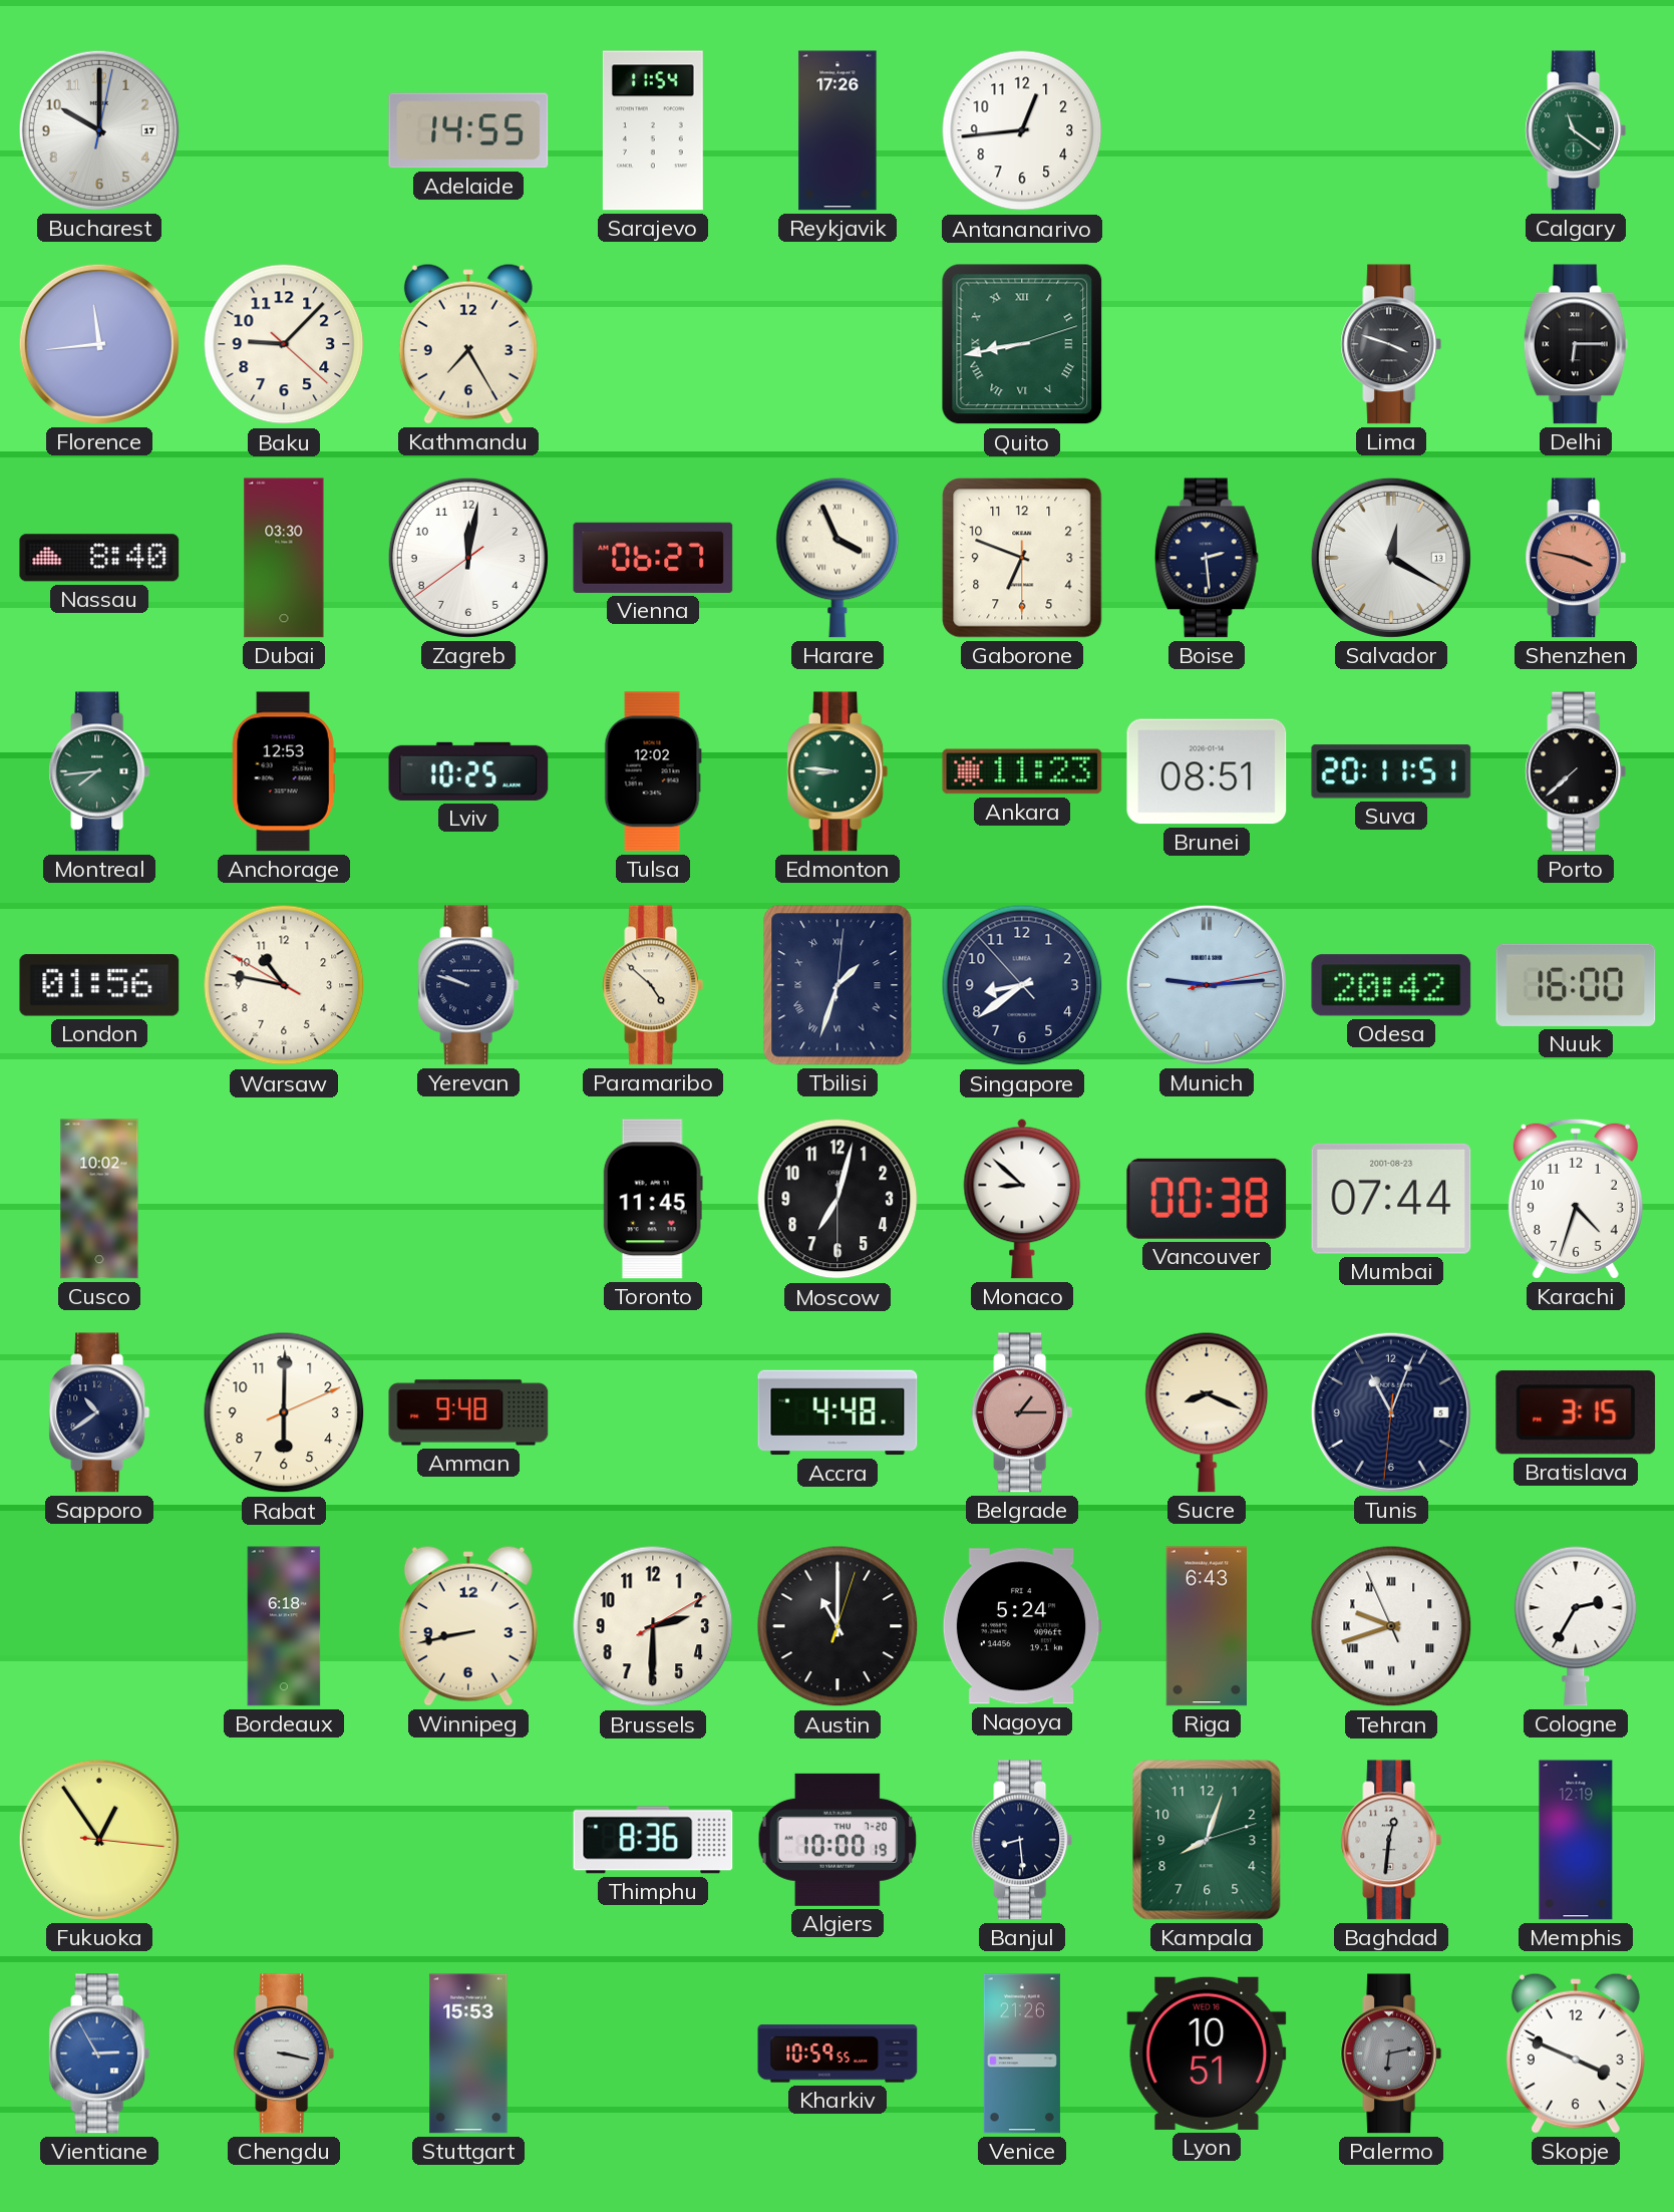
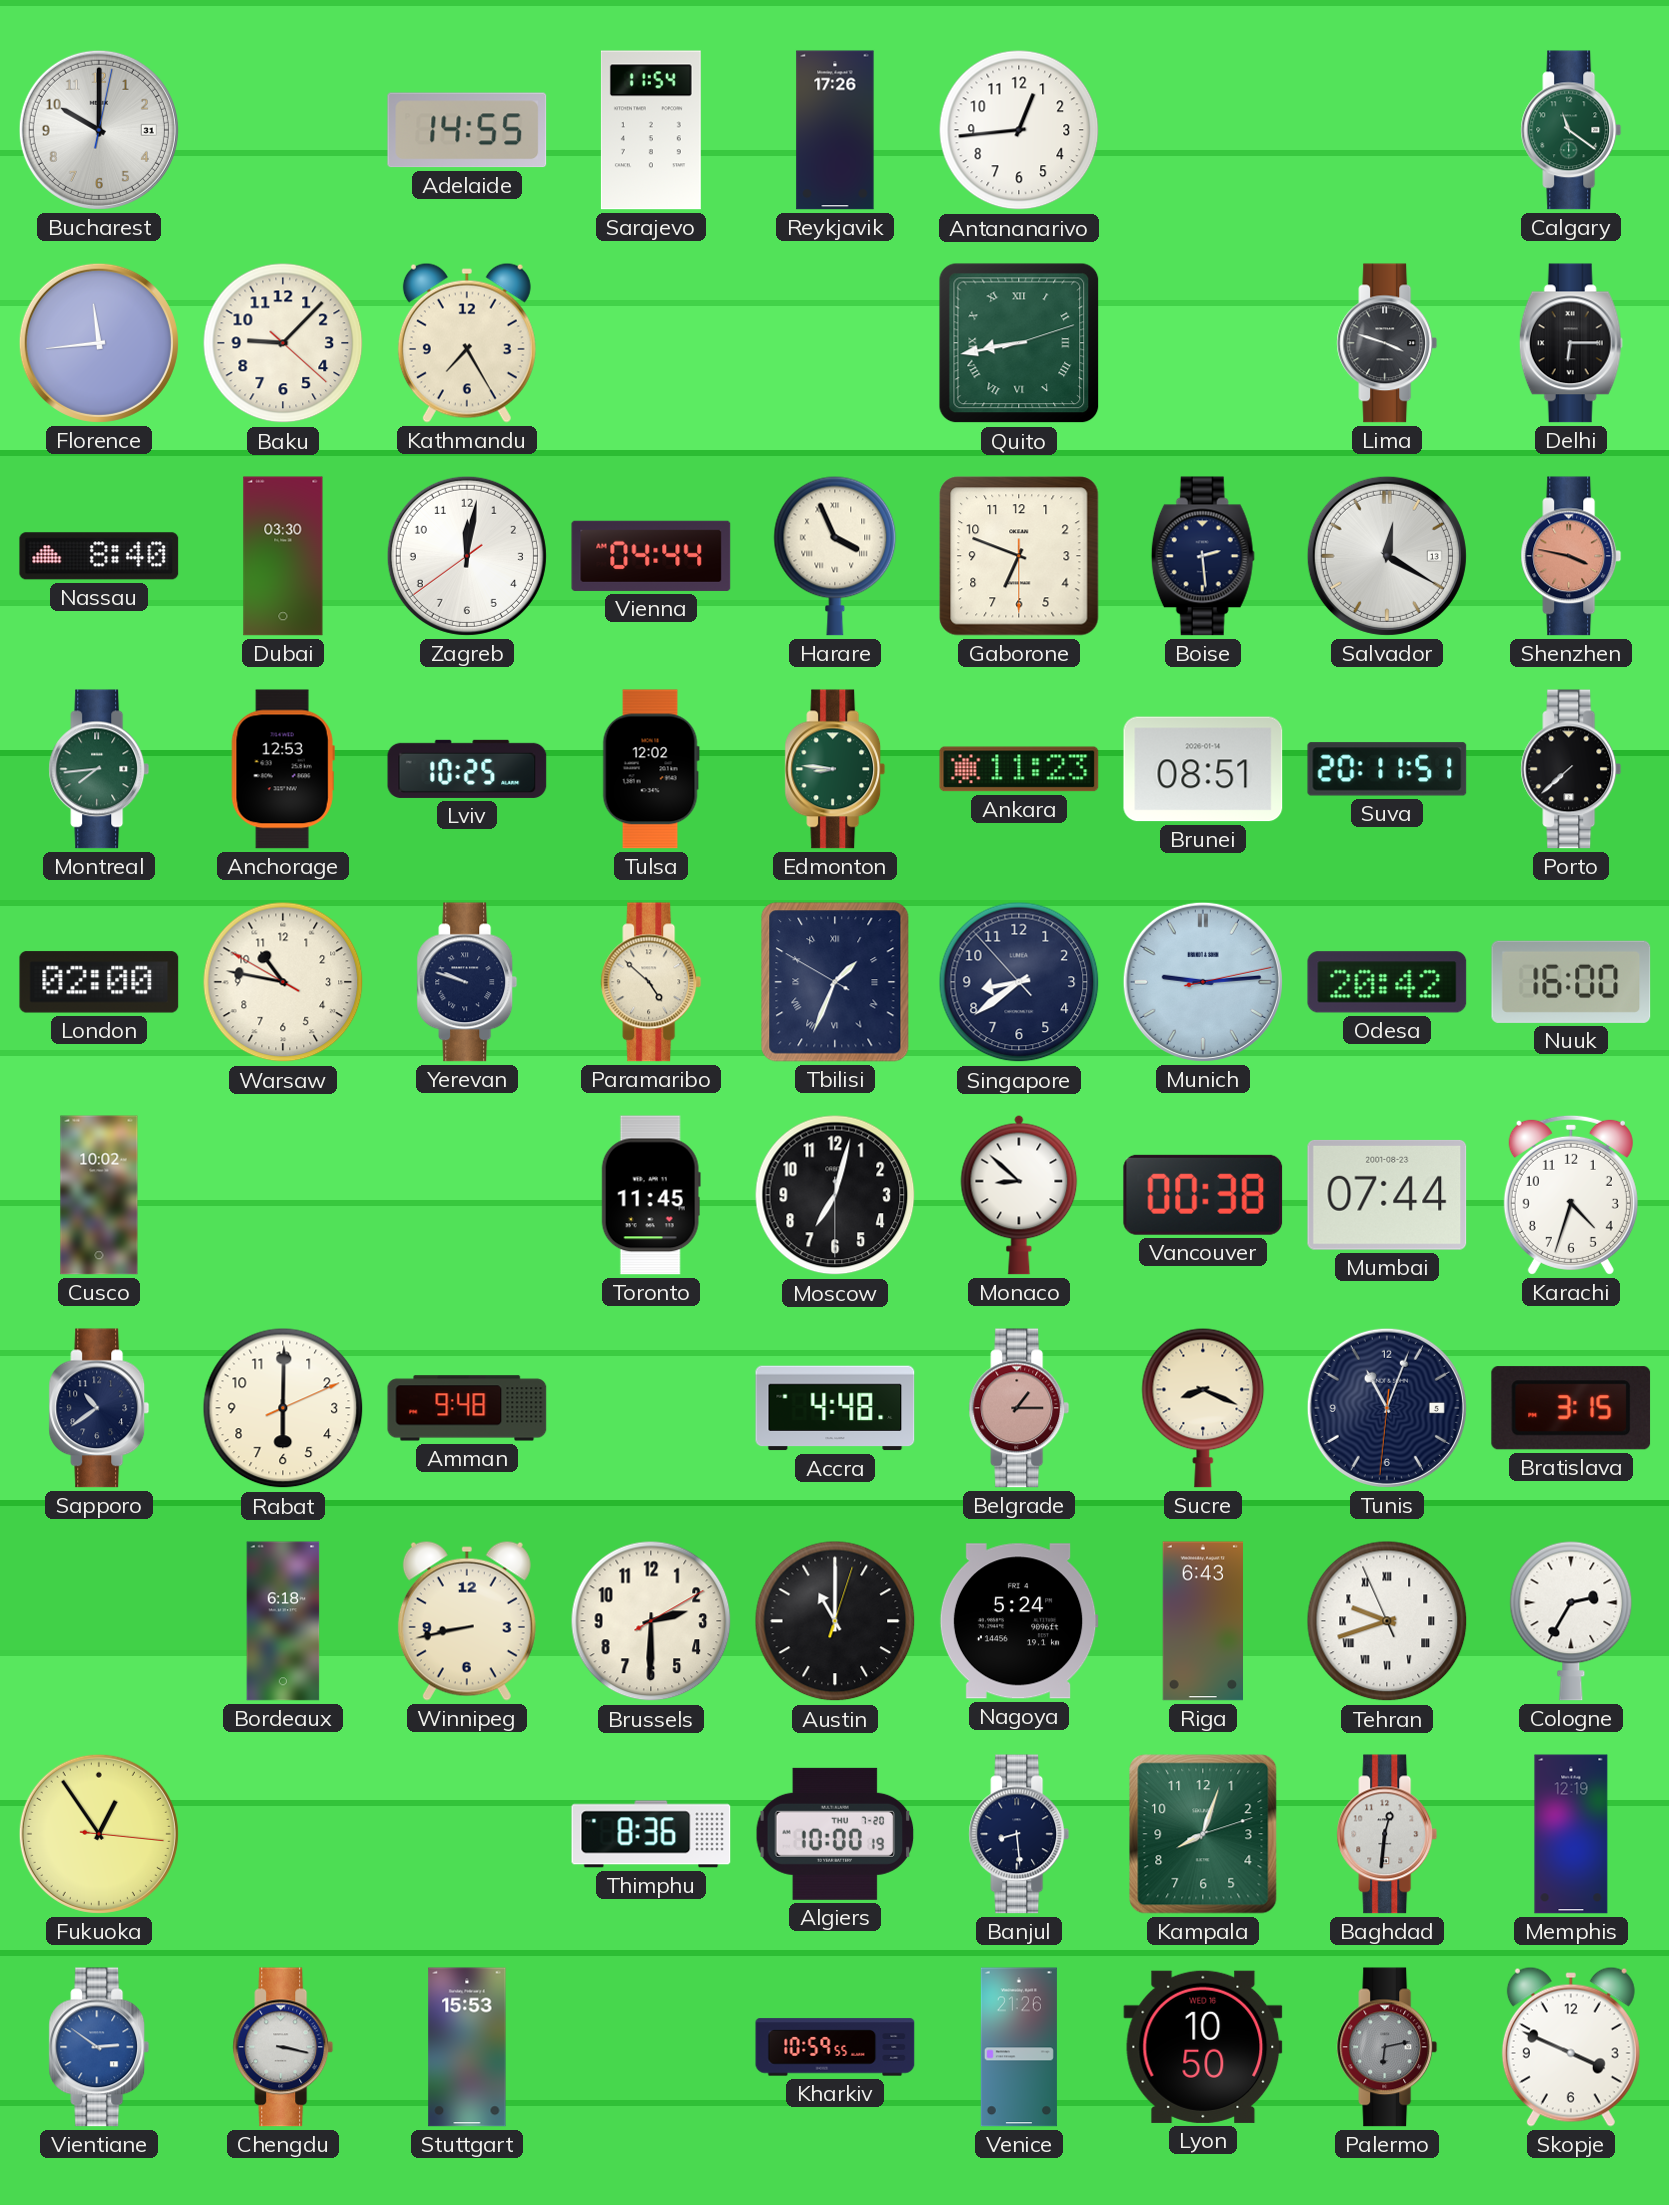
Bucharest date: 17 -> 31
Vienna: 06:27 -> 04:44
London: 01:56 -> 02:00
Tbilisi: 1:33:01 -> 1:33:50
Vientiane: 2:55 -> 2:51
Lyon: 10:51 -> 10:50
